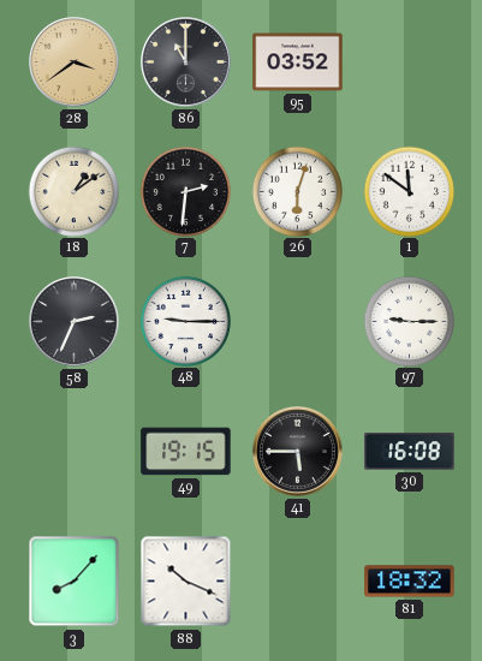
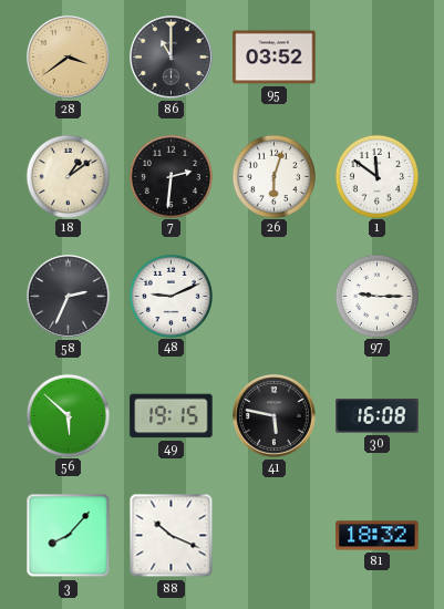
48: 9:15 -> 9:11
56: none -> 5:52
41: 5:45 -> 5:47
